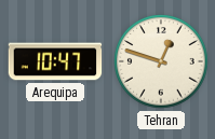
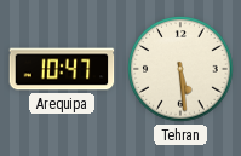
Tehran: 12:48 -> 5:29
